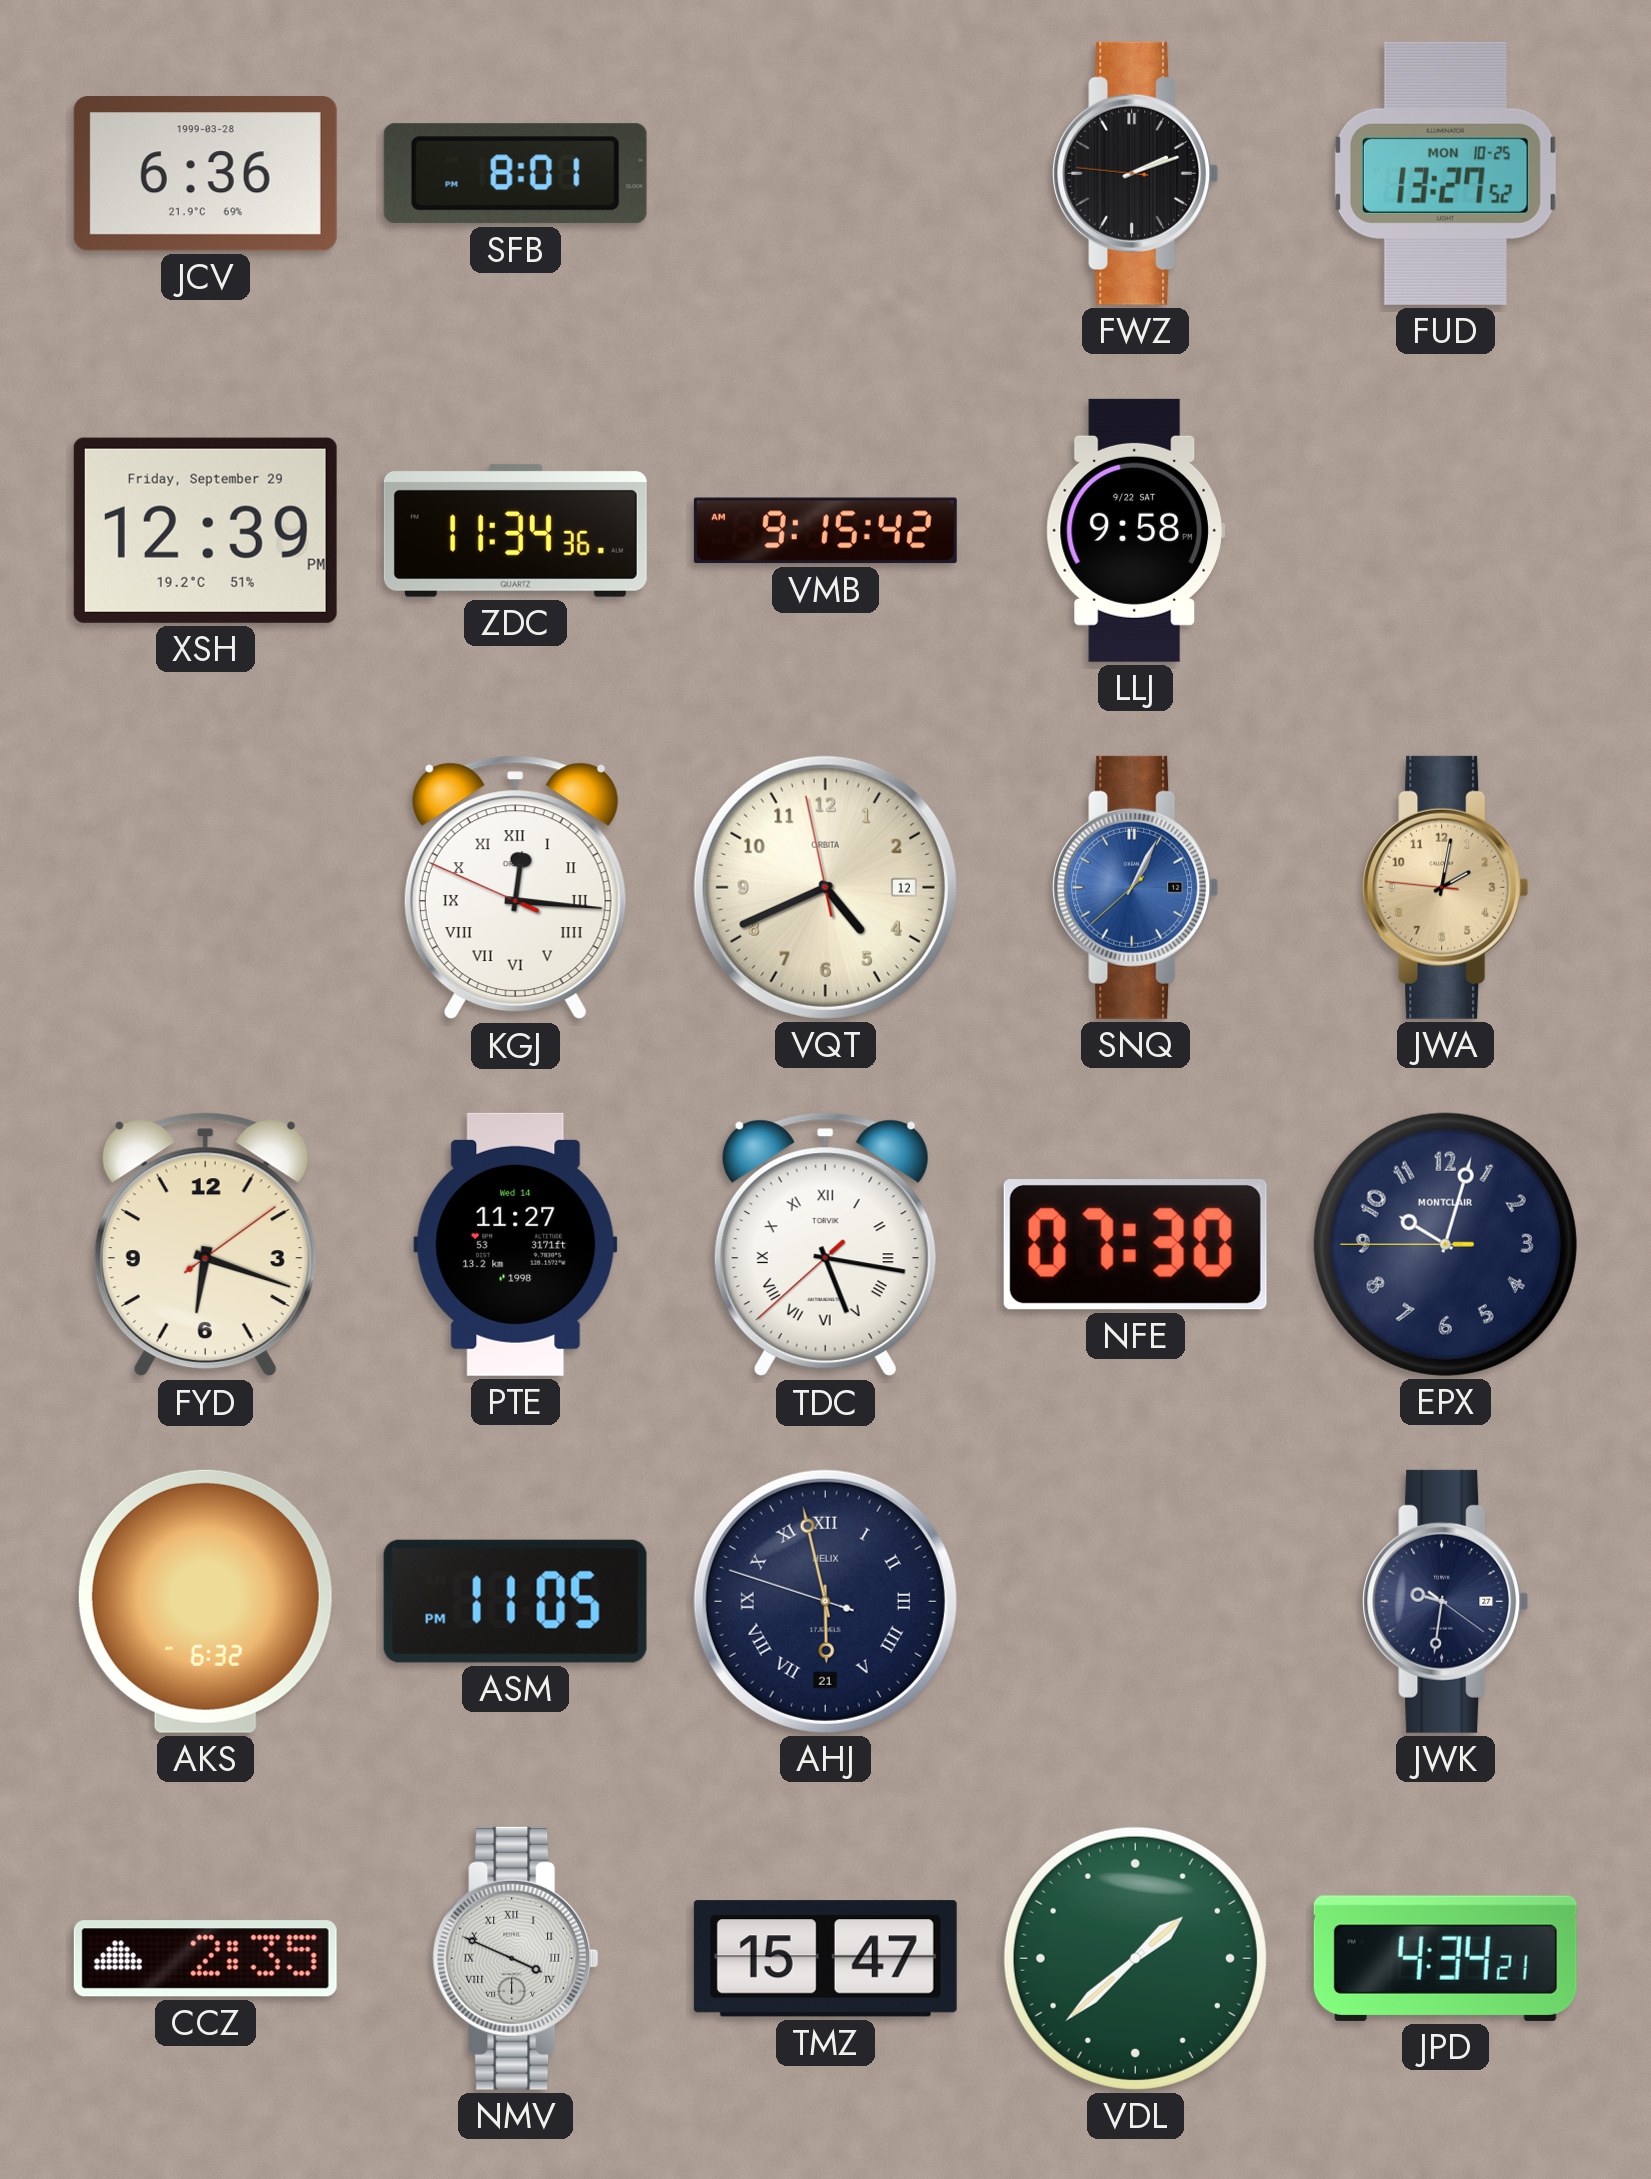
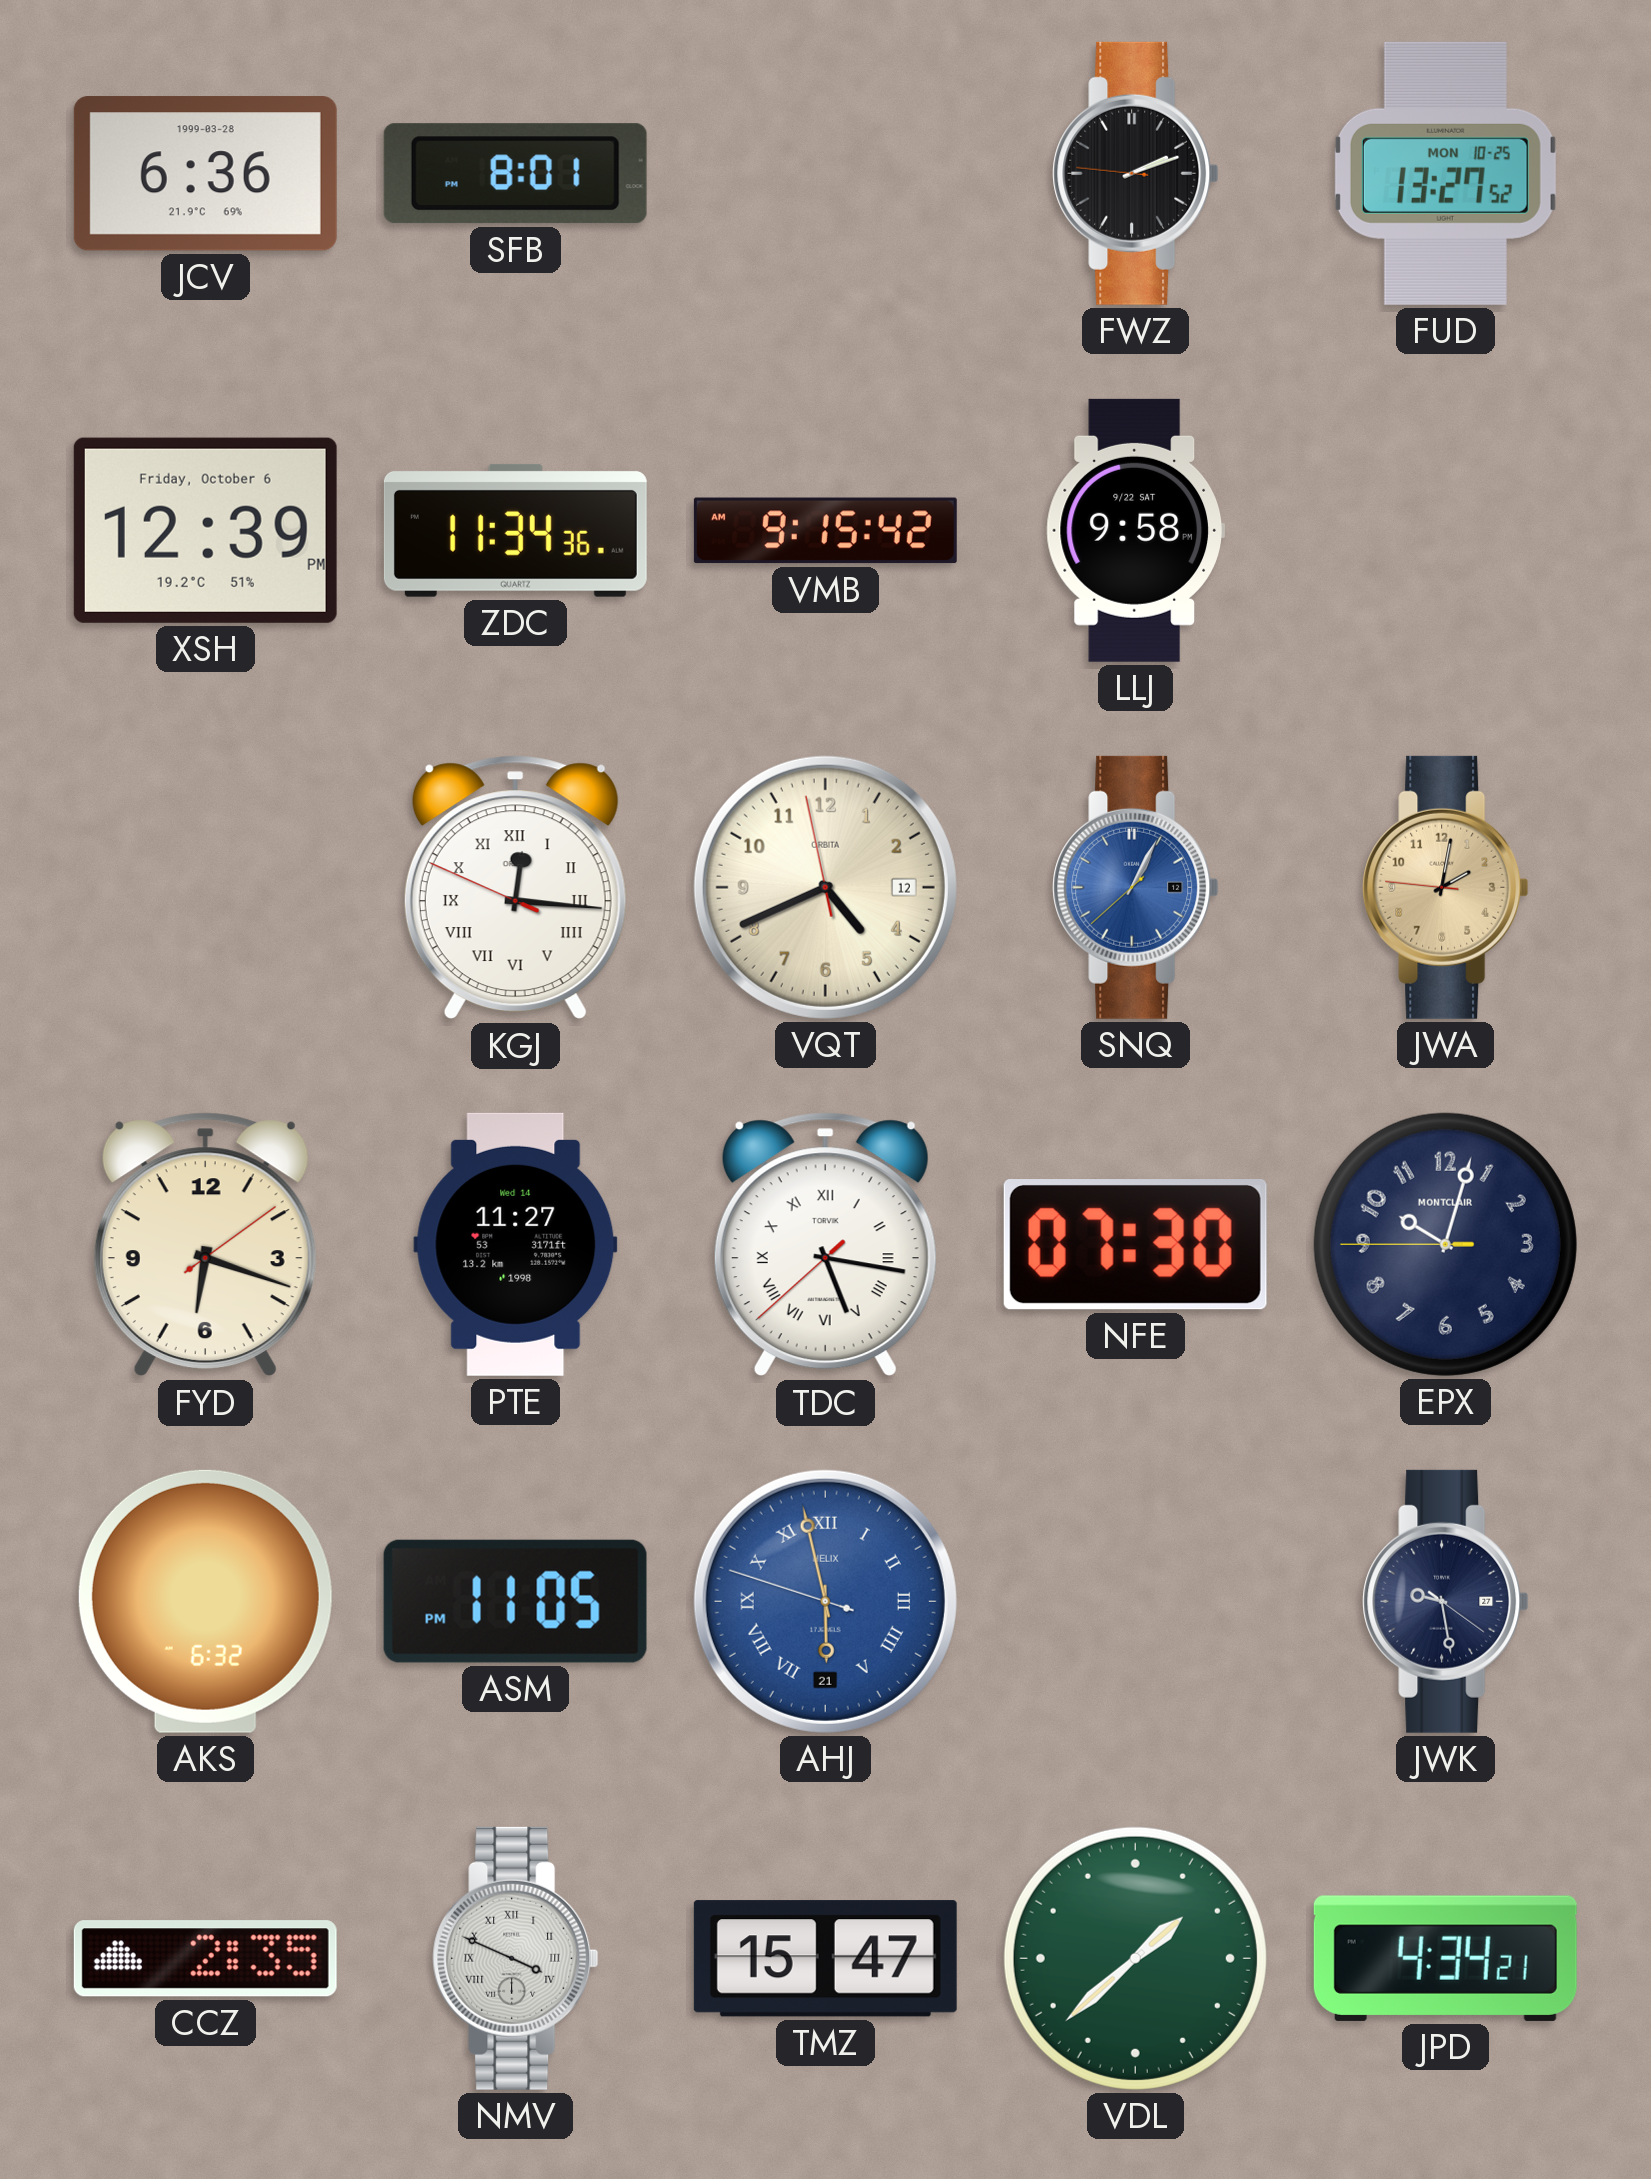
XSH date: Friday, September 29 -> Friday, October 6
AHJ dial: navy -> blue
JWK: 9:31 -> 9:28
